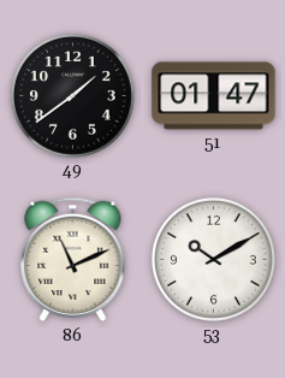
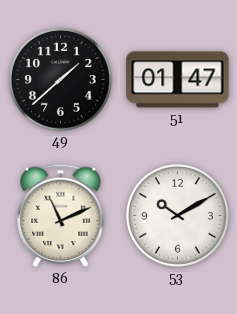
49: 1:39 -> 1:38
